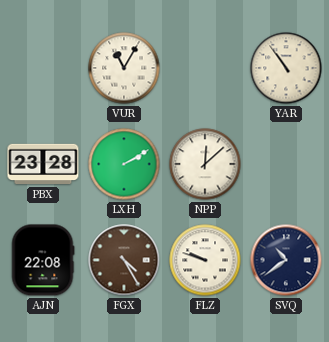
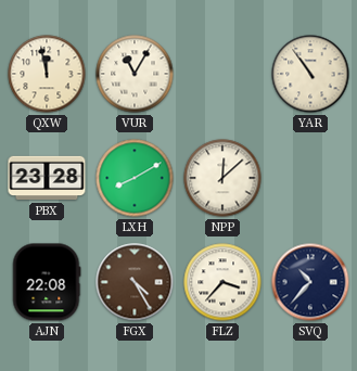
QXW: none -> 11:58
LXH: 2:10 -> 8:10
FLZ: 9:48 -> 3:37
SVQ: 10:39 -> 10:37
